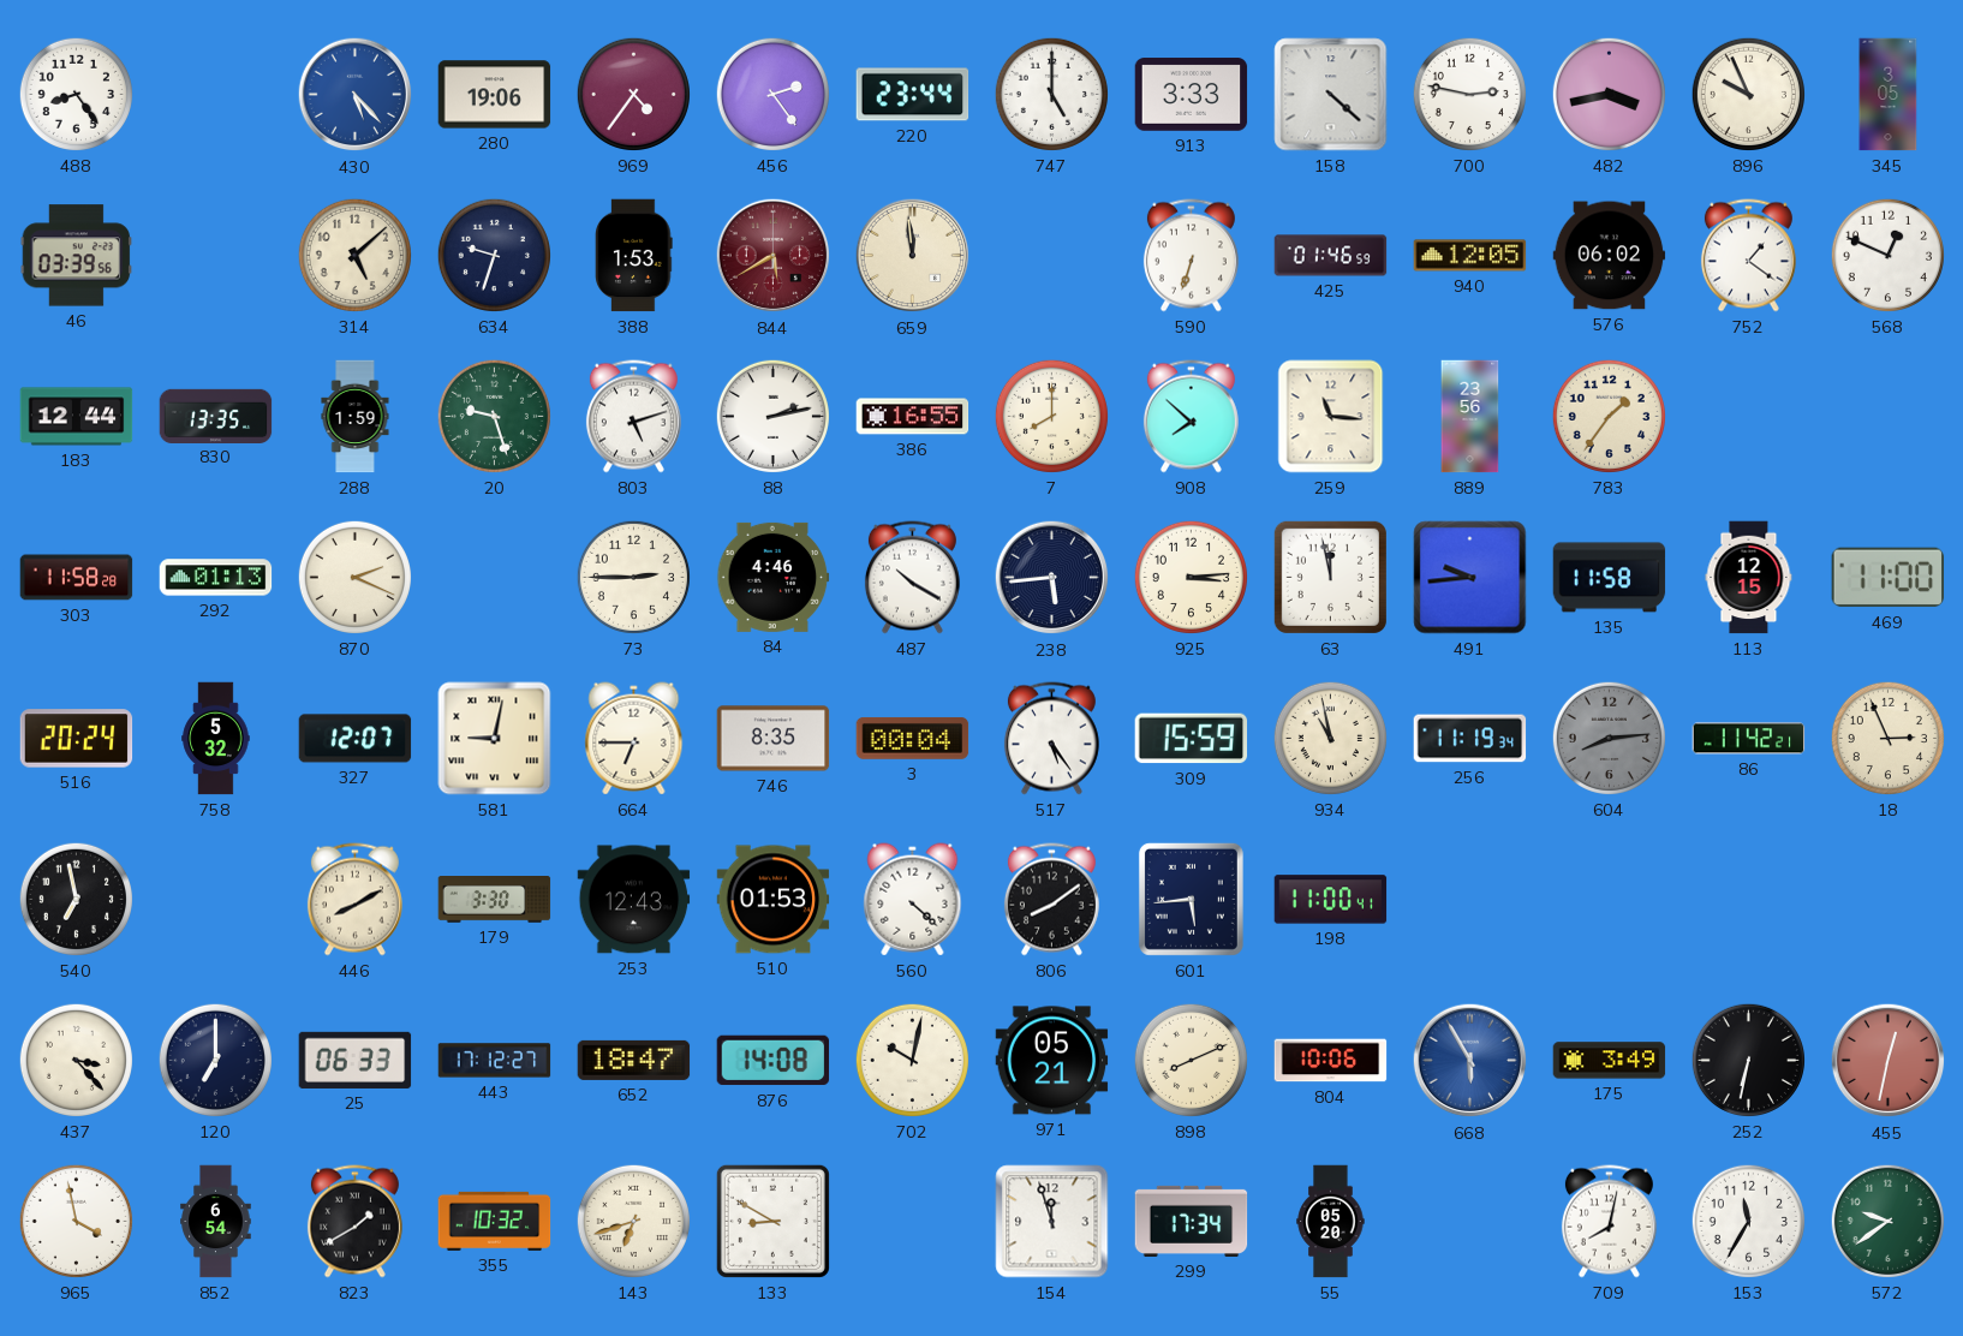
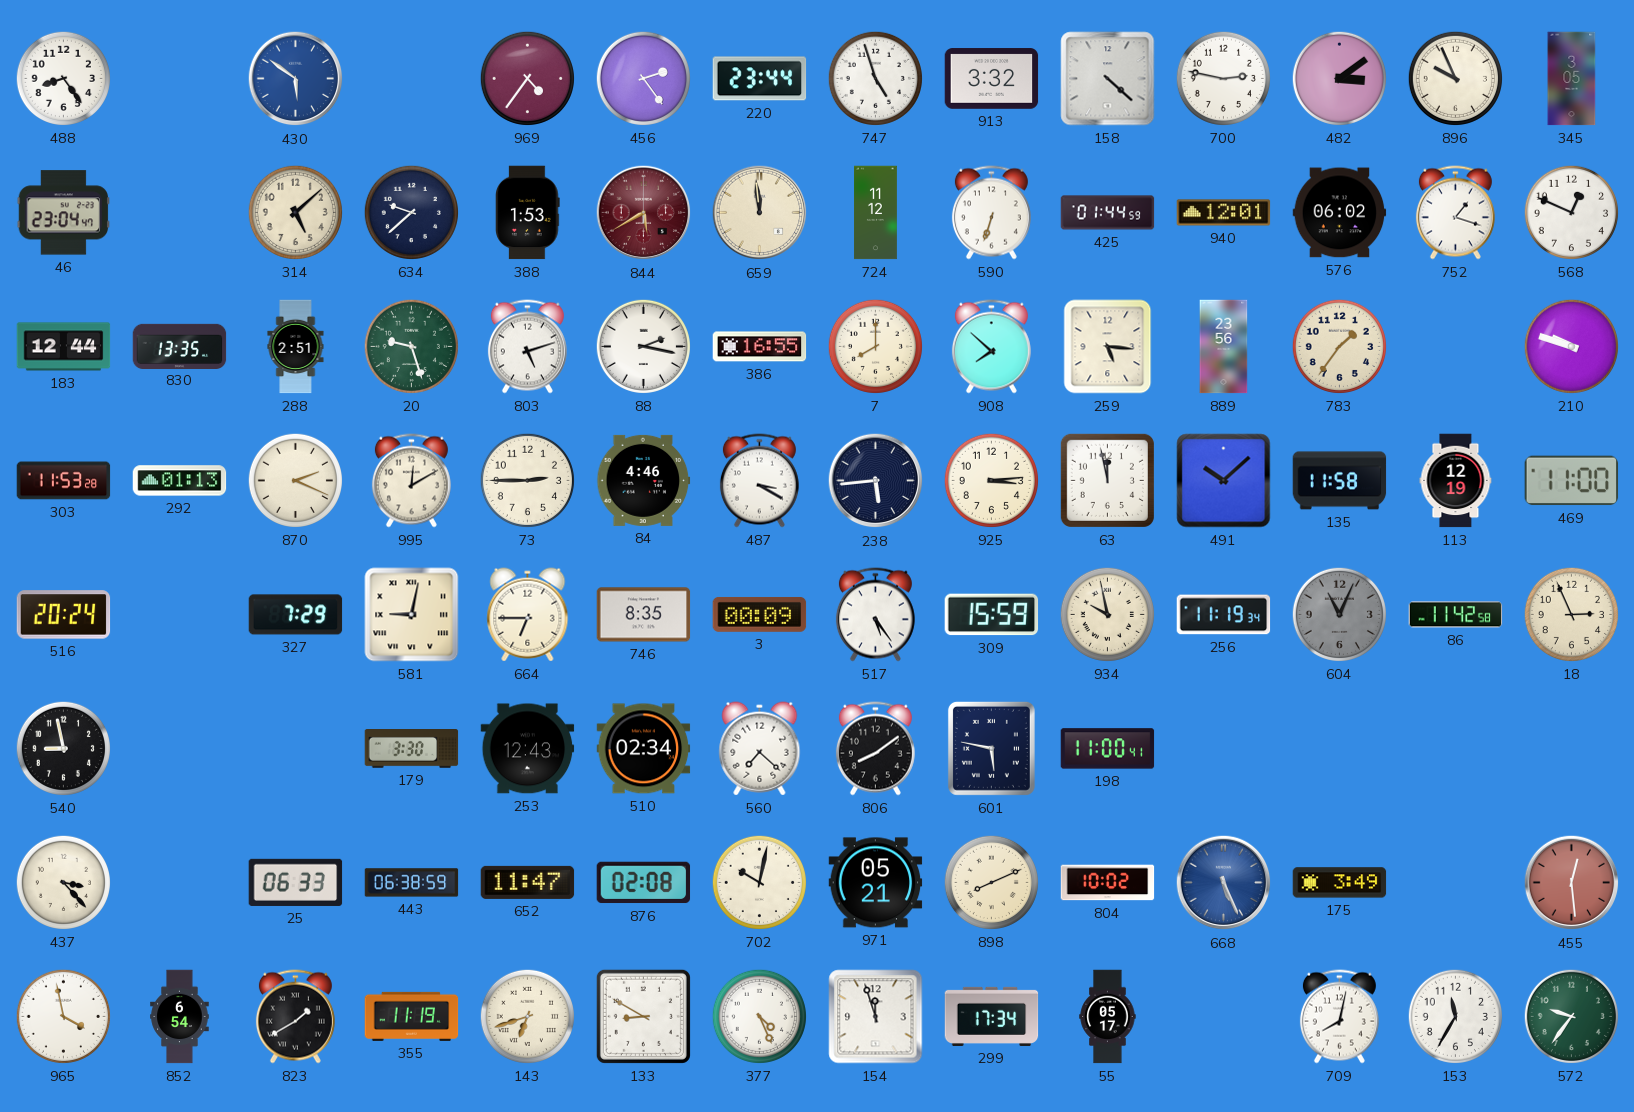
430: 5:23 -> 5:51
280: 19:06 -> none
747: 5:00 -> 4:57
913: 3:33 -> 3:32
482: 3:43 -> 3:09
46: 03:39 -> 23:04
634: 9:33 -> 9:38
724: none -> 11:12
425: 01:46 -> 01:44
940: 12:05 -> 12:01
752: 1:21 -> 1:18
288: 1:59 -> 2:51
88: 2:13 -> 2:17
259: 11:16 -> 5:16
210: none -> 9:48
303: 11:58 -> 11:53
995: none -> 12:10
487: 10:20 -> 3:20
491: 9:44 -> 10:08
113: 12:15 -> 12:19
758: 5:32 -> none
327: 12:07 -> 7:29
3: 00:04 -> 00:09
934: 10:58 -> 9:58
604: 8:14 -> 11:04
86: 11:42:21 -> 11:42:58
540: 6:58 -> 8:58
446: 8:10 -> none
510: 01:53 -> 02:34
560: 4:22 -> 7:22
601: 5:44 -> 5:47
120: 7:00 -> none
443: 17:12 -> 06:38
652: 18:47 -> 11:47
876: 14:08 -> 02:08
804: 10:06 -> 10:02
668: 5:55 -> 5:26
252: 6:32 -> none
455: 12:32 -> 12:29
355: 10:32 -> 11:19
377: none -> 4:26
55: 05:20 -> 05:17
572: 9:39 -> 9:36
